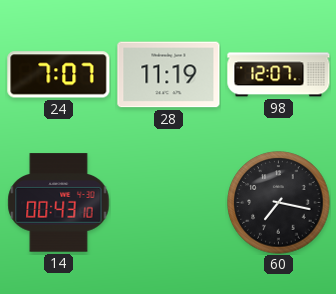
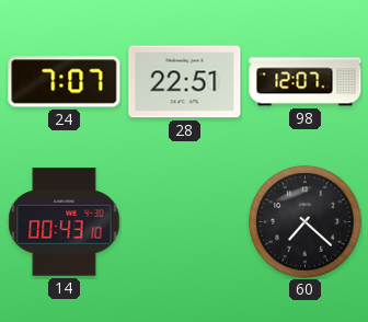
28: 11:19 -> 22:51
60: 7:17 -> 7:22
